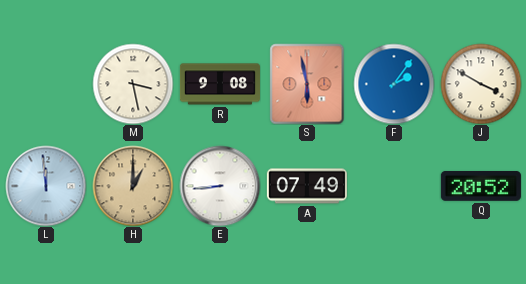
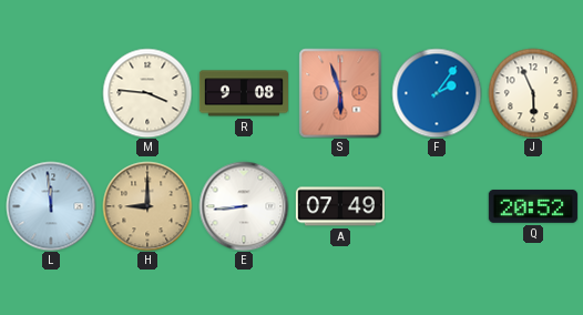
M: 3:28 -> 3:46
S: 5:58 -> 5:57
J: 3:50 -> 5:56
H: 1:00 -> 9:00
